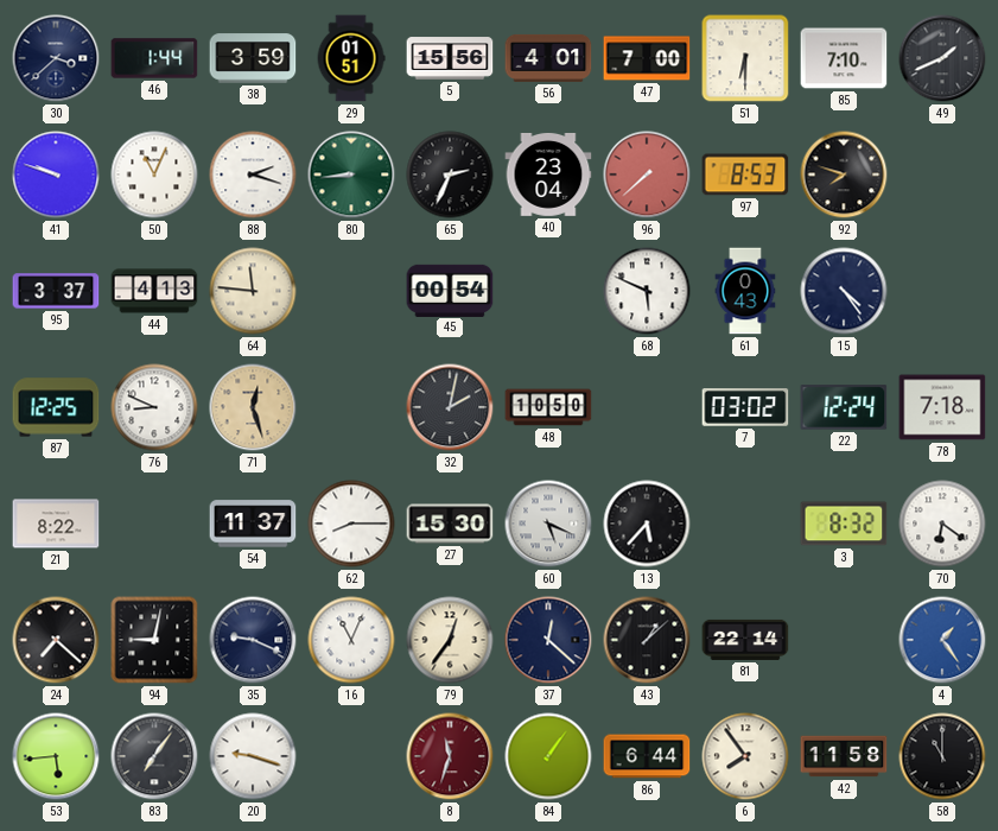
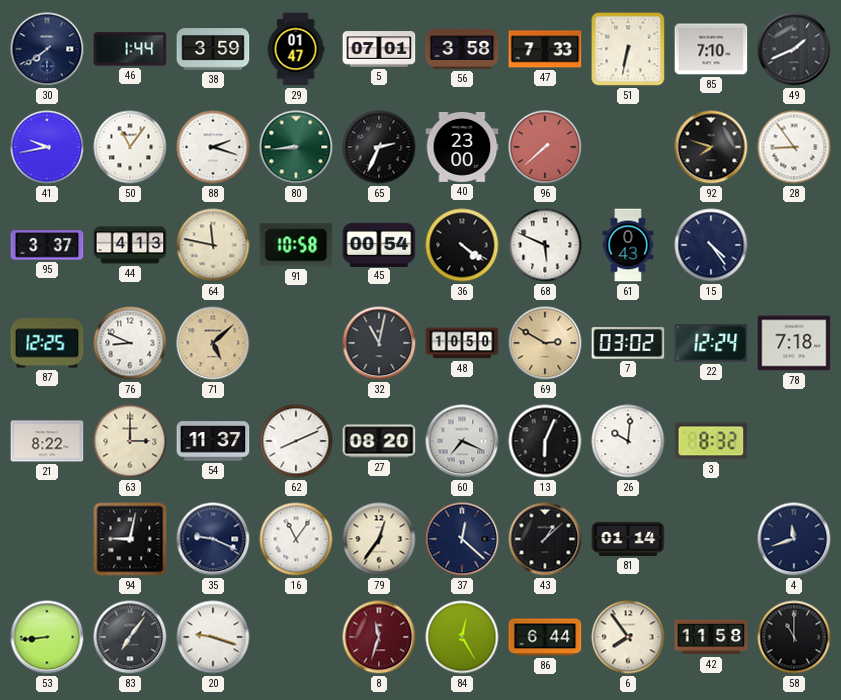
30: 3:38 -> 7:39
29: 01:51 -> 01:47
5: 15:56 -> 07:01
56: 4:01 -> 3:58
47: 7:00 -> 7:33
51: 6:30 -> 6:32
41: 9:48 -> 9:43
50: 11:04 -> 11:06
40: 23:04 -> 23:00
97: 8:53 -> none
28: none -> 8:54
64: 11:46 -> 11:47
91: none -> 10:58
36: none -> 4:21
71: 12:27 -> 5:08
32: 2:02 -> 11:02
69: none -> 2:50
63: none -> 3:00
62: 8:15 -> 8:11
27: 15:30 -> 08:20
60: 5:19 -> 7:19
13: 5:37 -> 6:04
26: none -> 10:01
70: 6:21 -> none
24: 7:22 -> none
16: 11:04 -> 11:06
81: 22:14 -> 01:14
4: 1:24 -> 11:42
4 dial: blue -> navy
53: 5:44 -> 8:44
84: 1:06 -> 12:25
